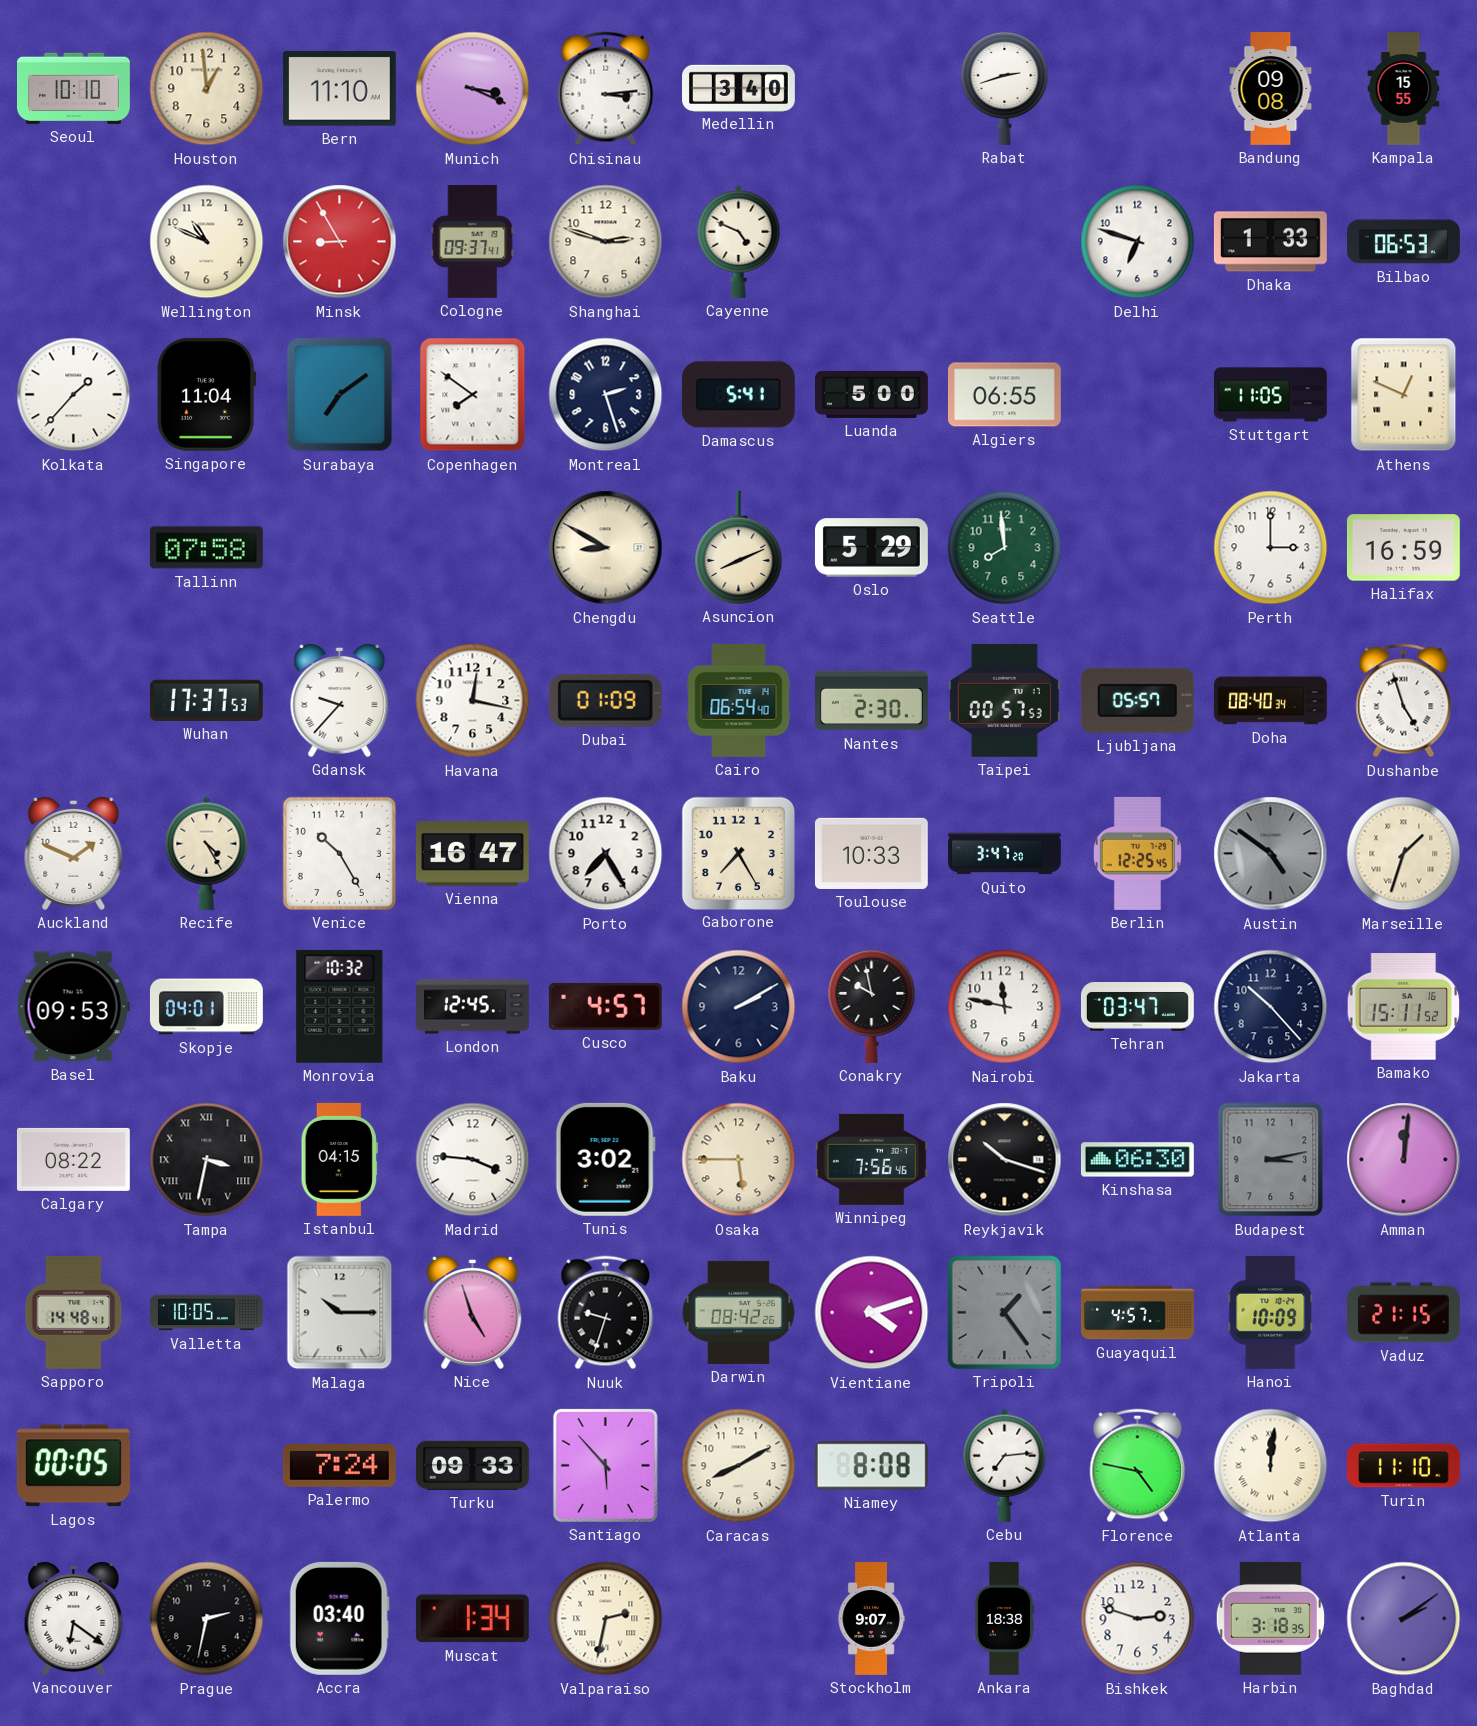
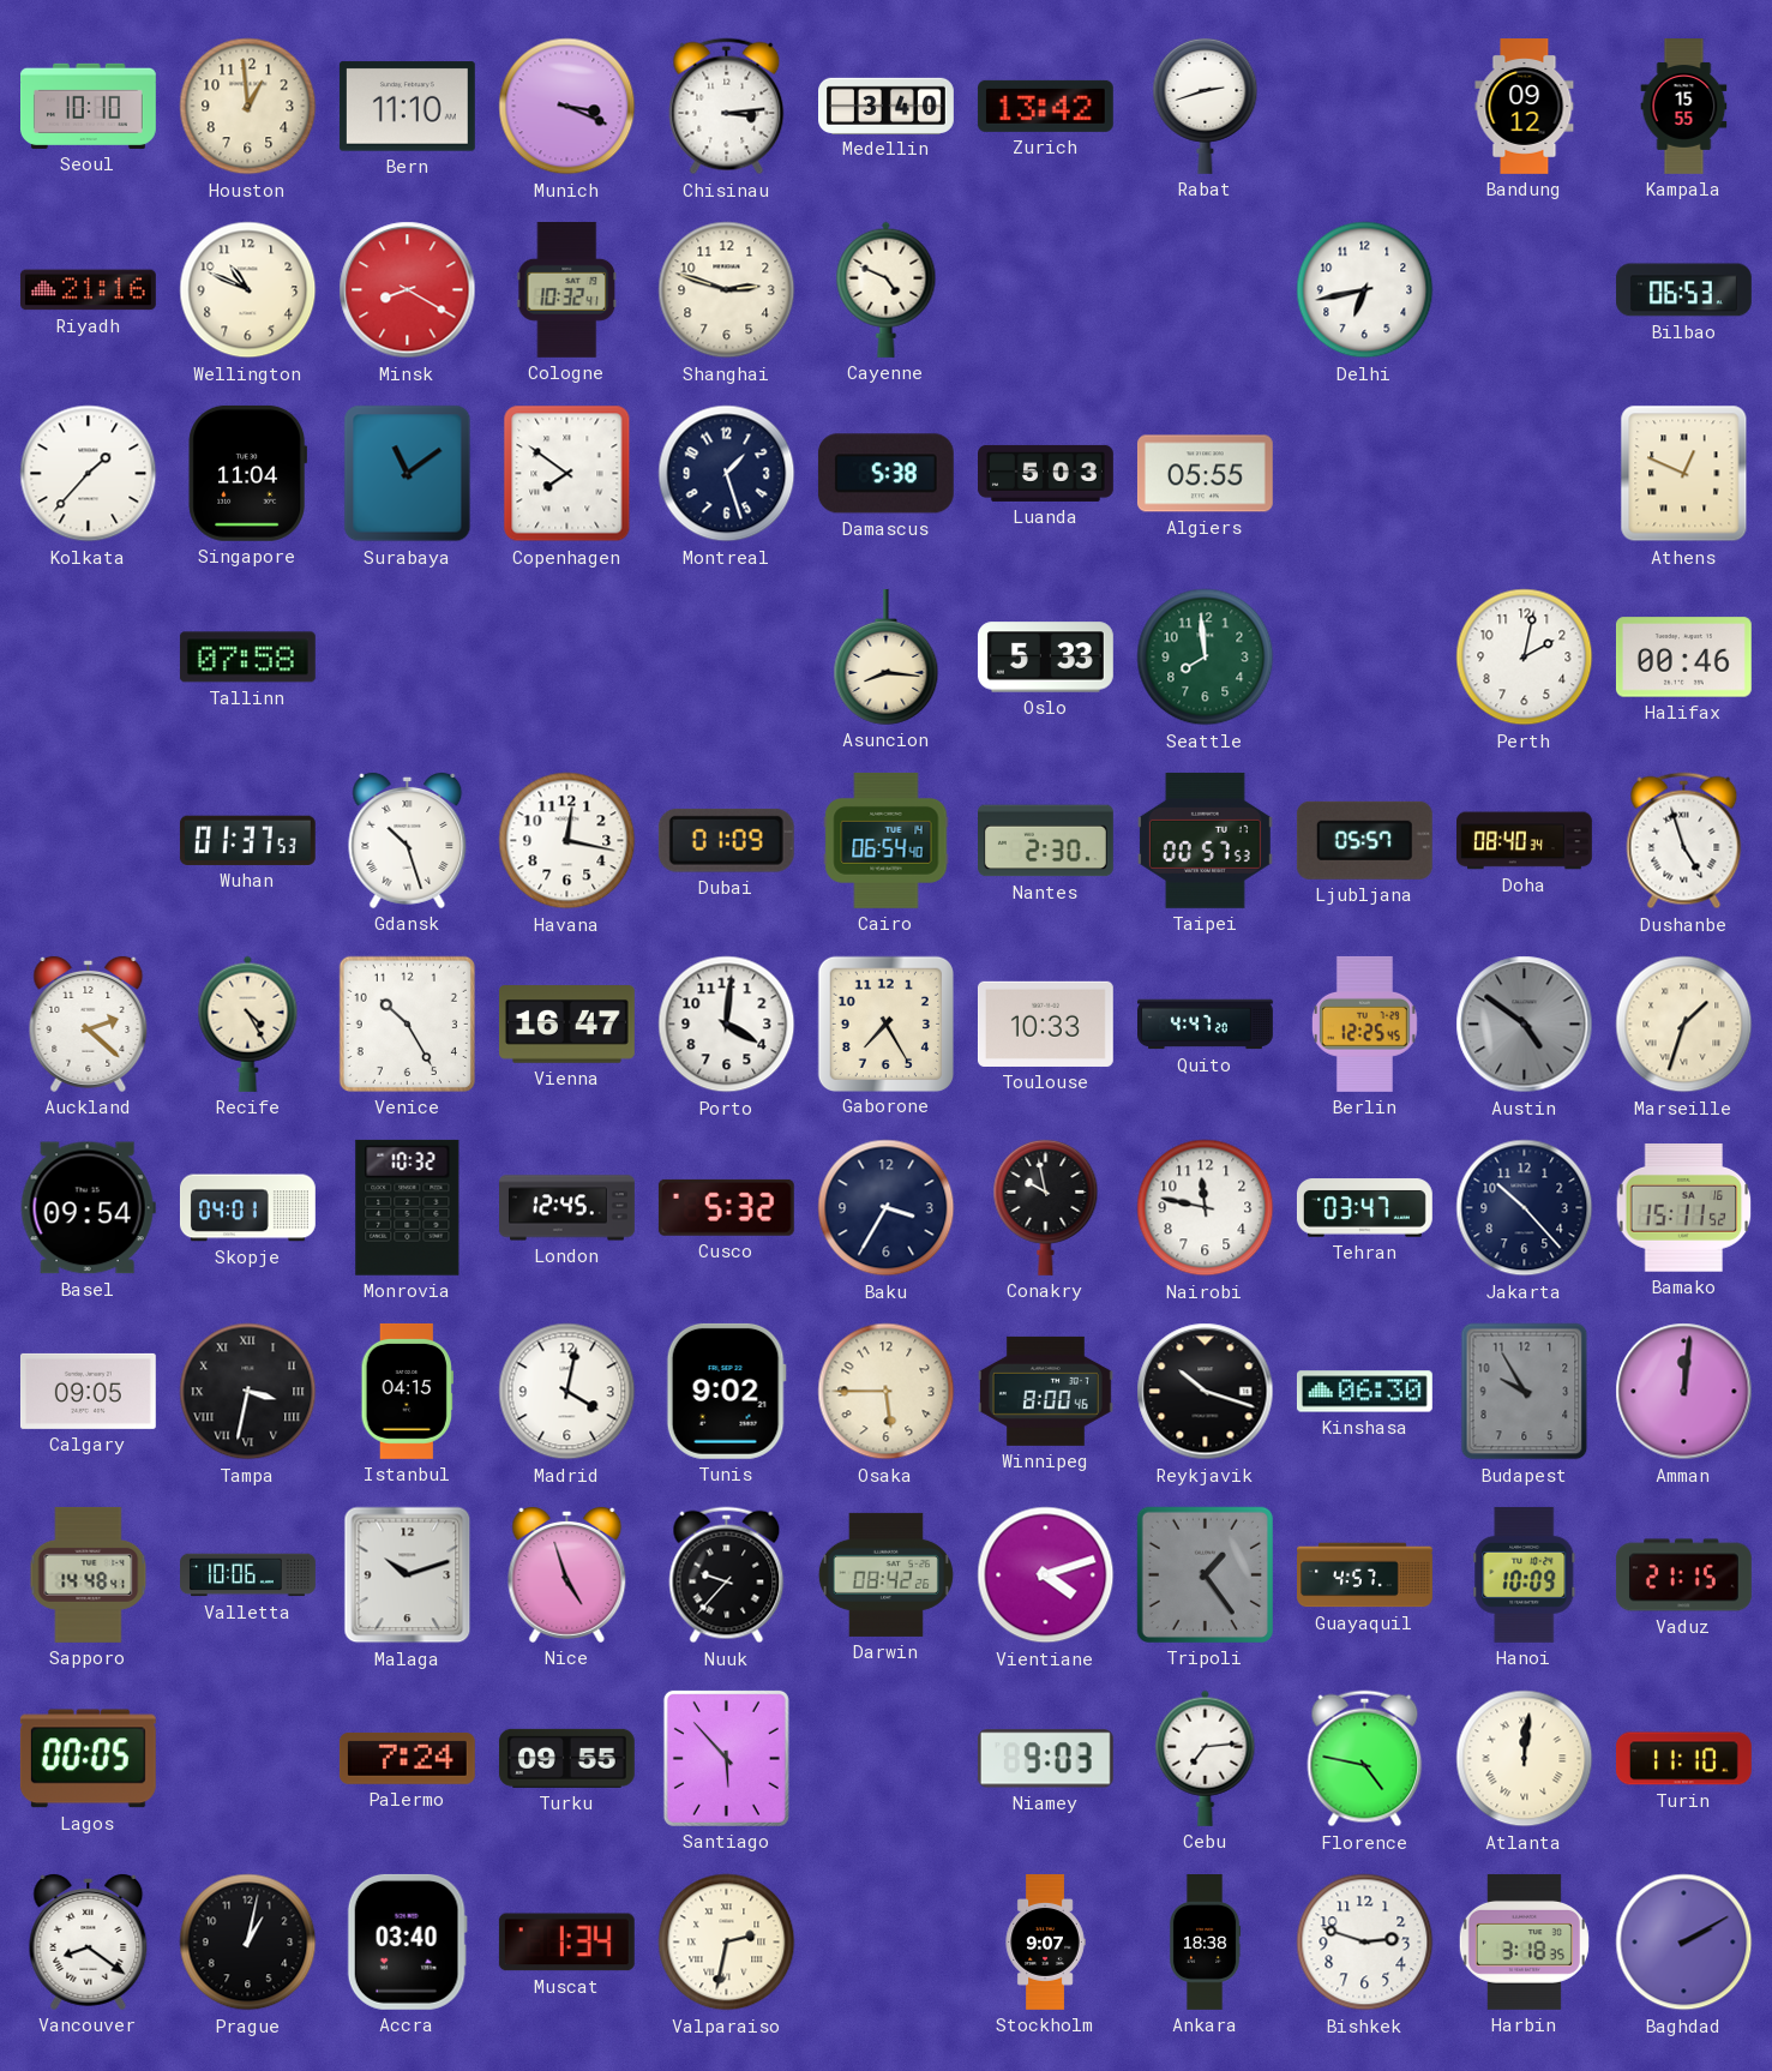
Zurich: none -> 13:42
Bandung: 09:08 -> 09:12
Riyadh: none -> 21:16
Minsk: 8:55 -> 8:20
Cologne: 09:37 -> 10:32
Delhi: 6:48 -> 6:43
Dhaka: 1:33 -> none
Surabaya: 7:09 -> 11:09
Montreal: 2:27 -> 1:27
Damascus: 5:41 -> 5:38
Luanda: 5:00 -> 5:03
Algiers: 06:55 -> 05:55
Stuttgart: 11:05 -> none
Chengdu: 8:50 -> none
Asuncion: 8:11 -> 8:16
Oslo: 5:29 -> 5:33
Perth: 3:00 -> 2:02
Halifax: 16:59 -> 00:46
Wuhan: 17:37 -> 01:37
Gdansk: 9:37 -> 10:27
Auckland: 1:49 -> 2:22
Porto: 7:25 -> 4:01
Quito: 3:47 -> 4:47
Basel: 09:53 -> 09:54
Cusco: 4:57 -> 5:32
Baku: 2:10 -> 3:35
Calgary: 08:22 -> 09:05
Madrid: 3:46 -> 4:02
Tunis: 3:02 -> 9:02
Winnipeg: 7:56 -> 8:00
Budapest: 3:13 -> 9:55
Valletta: 10:05 -> 10:06
Malaga: 10:15 -> 10:12
Nuuk: 9:33 -> 9:37
Turku: 09:33 -> 09:55
Caracas: 8:10 -> none
Niamey: 8:08 -> 9:03
Vancouver: 6:21 -> 8:21
Prague: 2:32 -> 1:02
Baghdad: 2:09 -> 2:10
